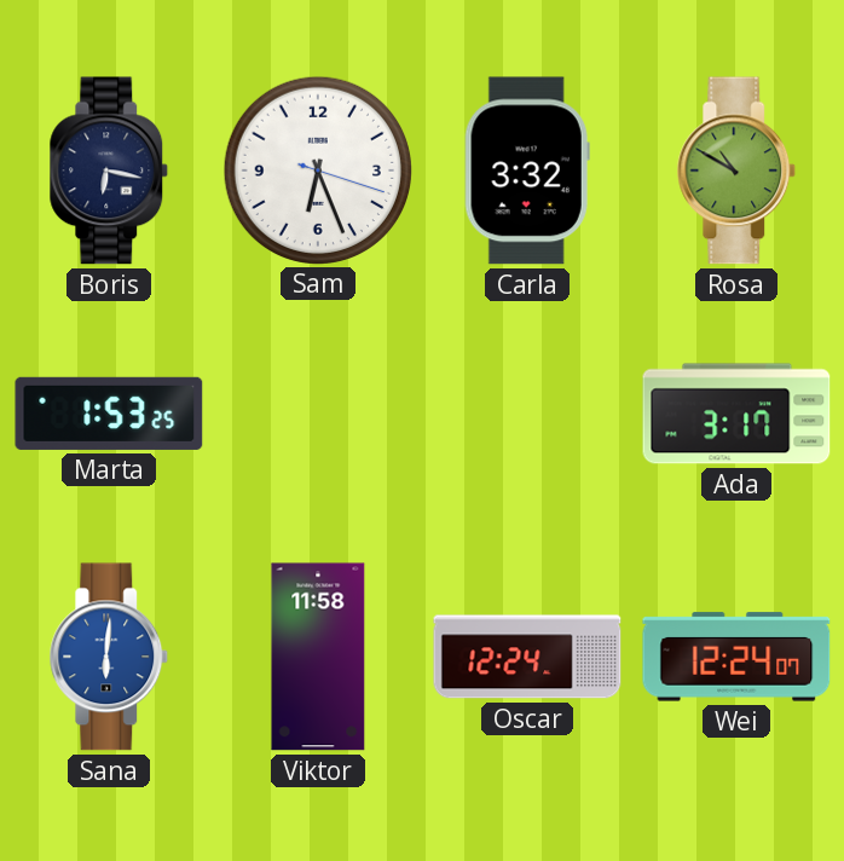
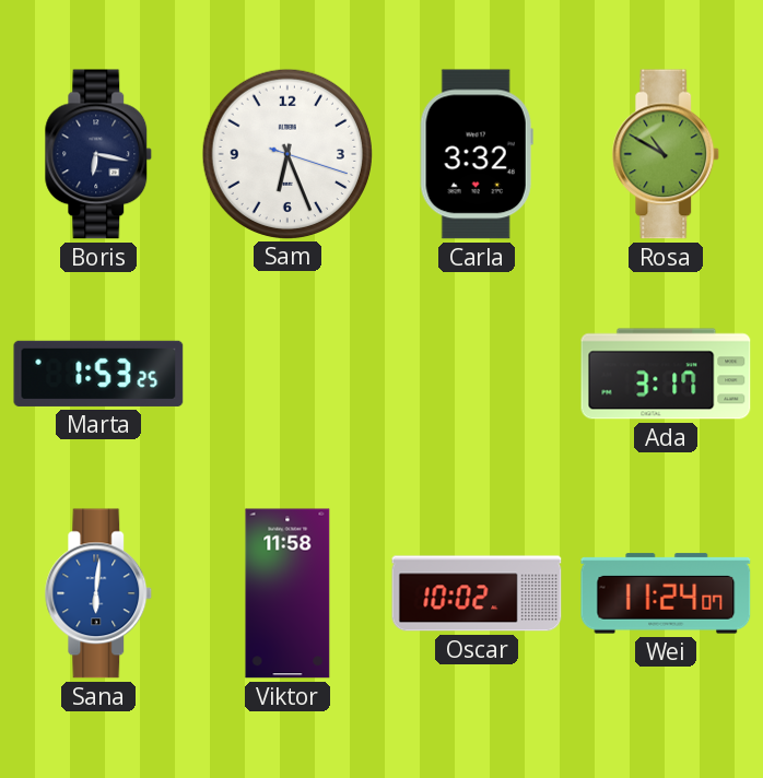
Oscar: 12:24 -> 10:02
Wei: 12:24 -> 11:24
